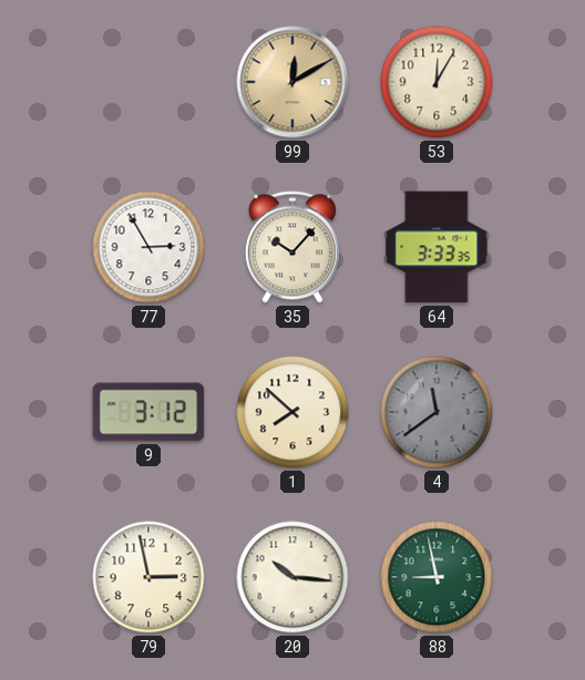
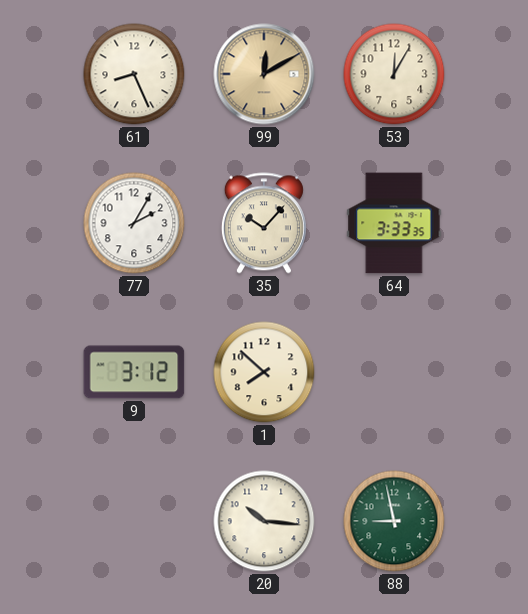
61: none -> 8:26
77: 2:55 -> 2:05
4: 11:39 -> none
79: 2:58 -> none
